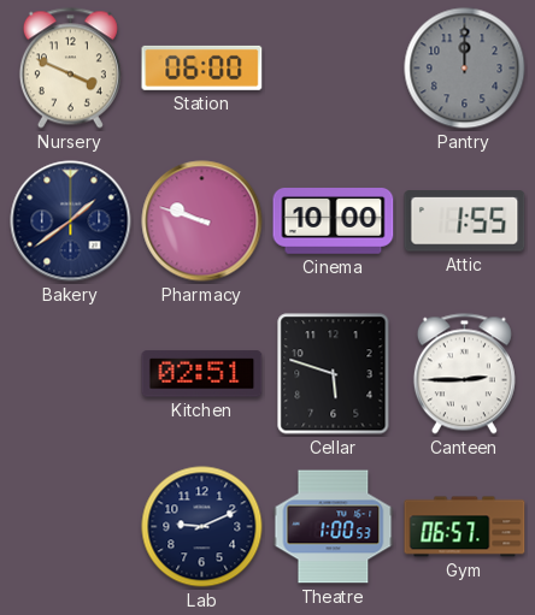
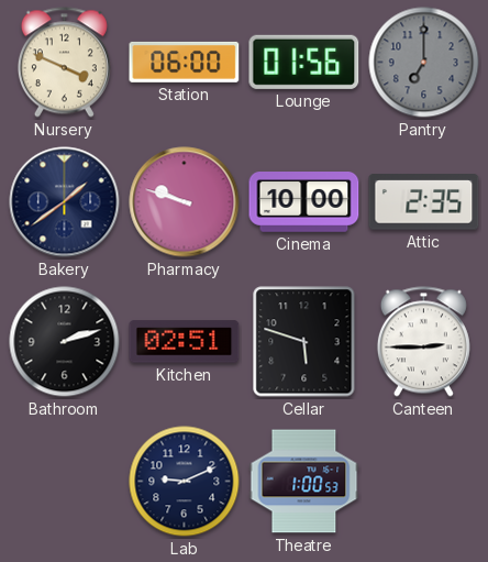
Lounge: none -> 01:56
Pantry: 12:00 -> 7:00
Attic: 1:55 -> 2:35
Bathroom: none -> 2:12
Gym: 06:57 -> none
